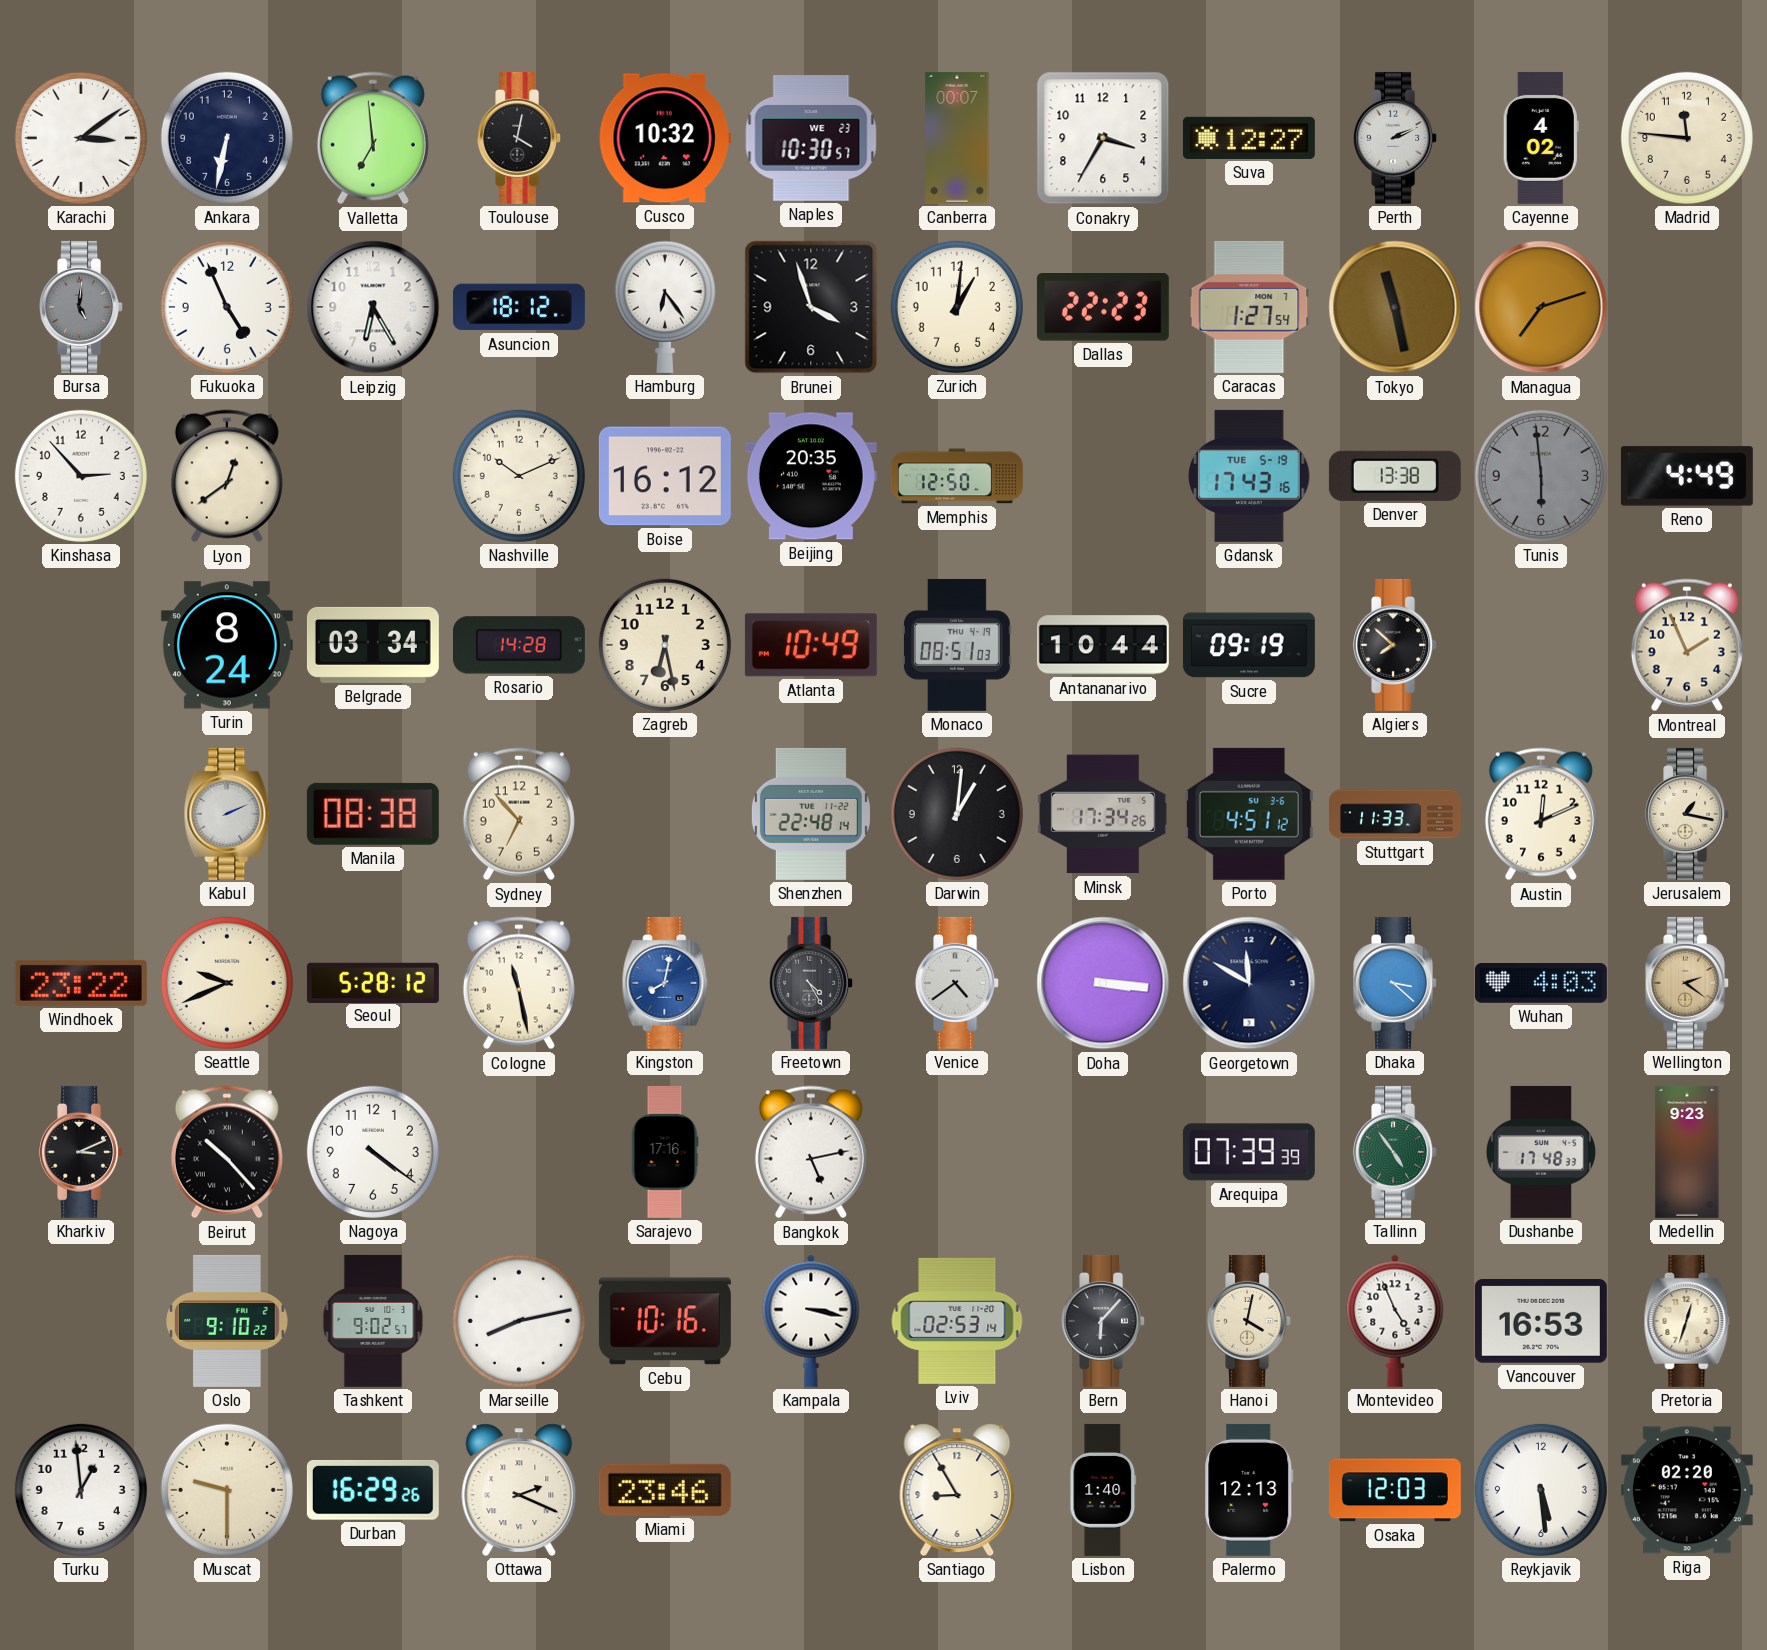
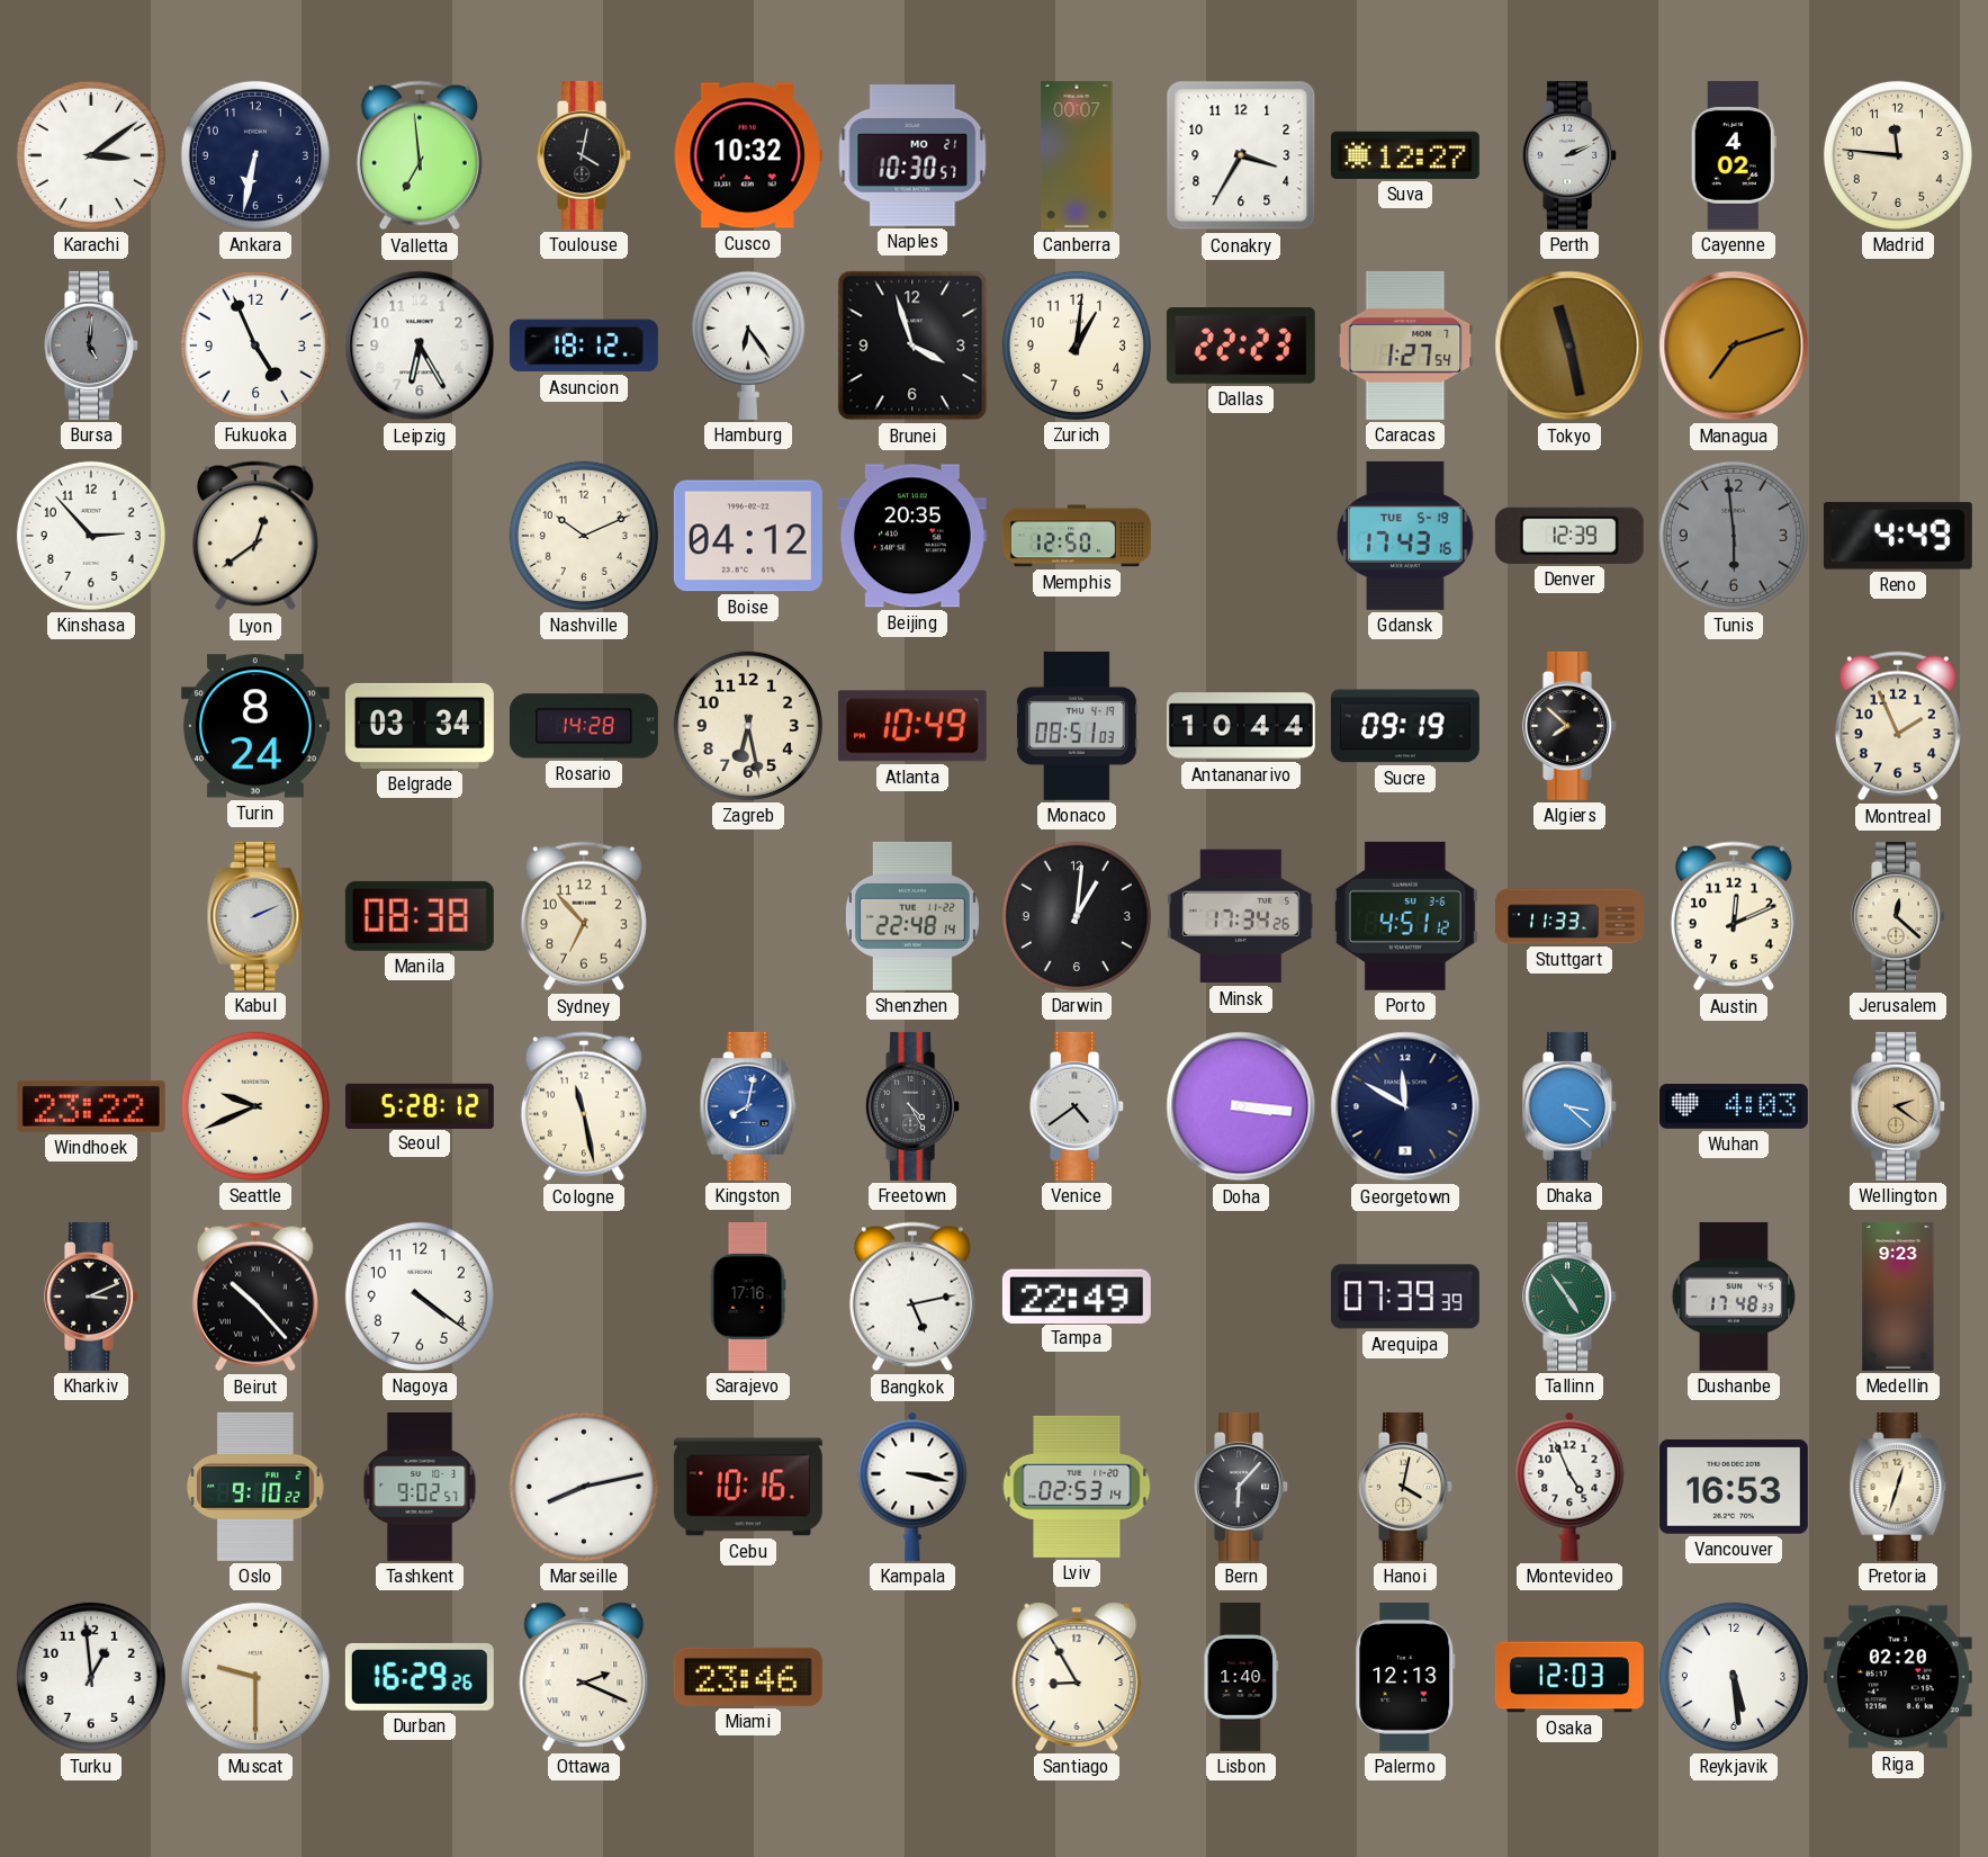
Naples date: WE 23 -> MO 21
Boise: 16:12 -> 04:12
Denver: 13:38 -> 12:39
Jerusalem: 1:17 -> 12:22
Tampa: none -> 22:49
